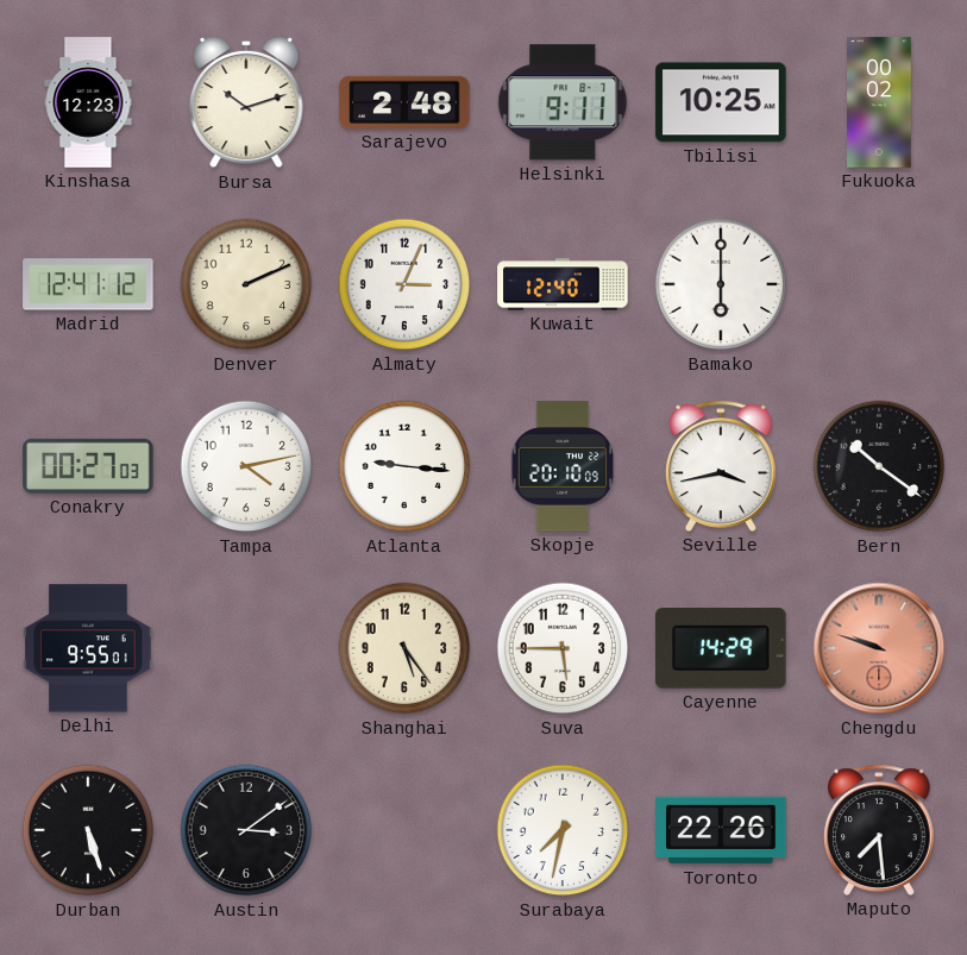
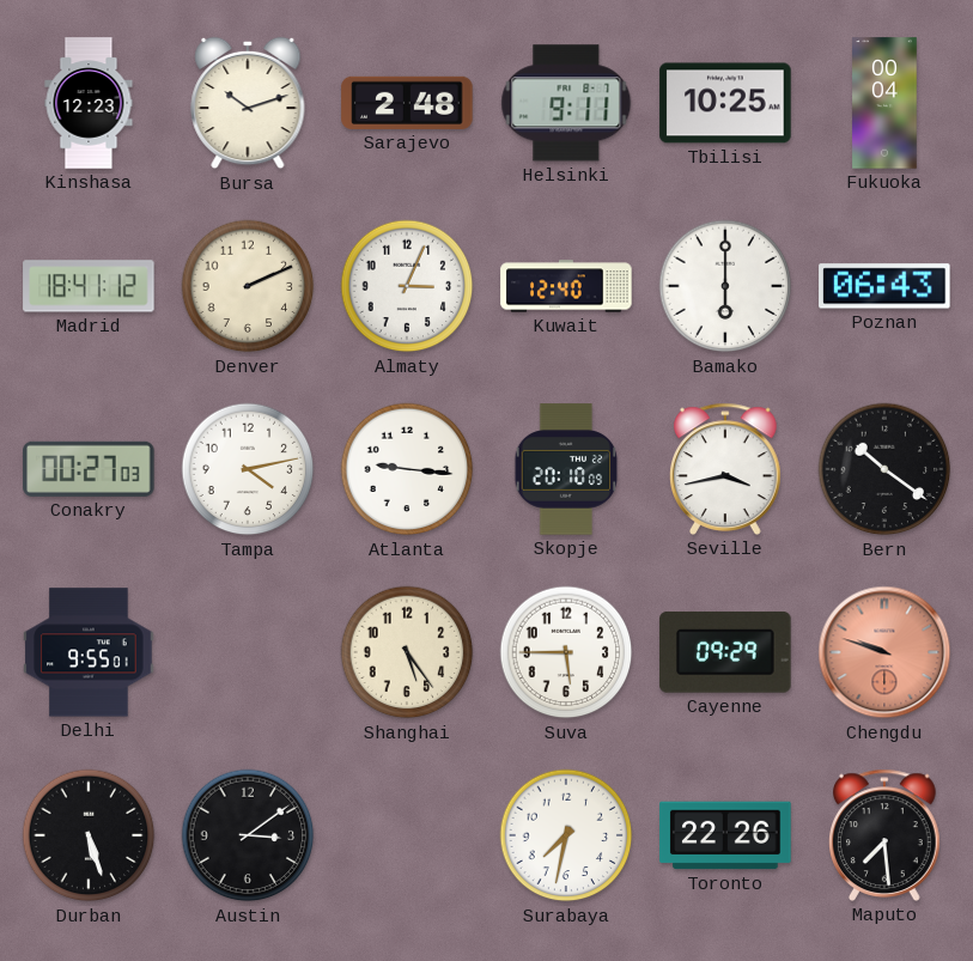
Fukuoka: 00:02 -> 00:04
Madrid: 12:41 -> 18:41
Poznan: none -> 06:43
Cayenne: 14:29 -> 09:29
